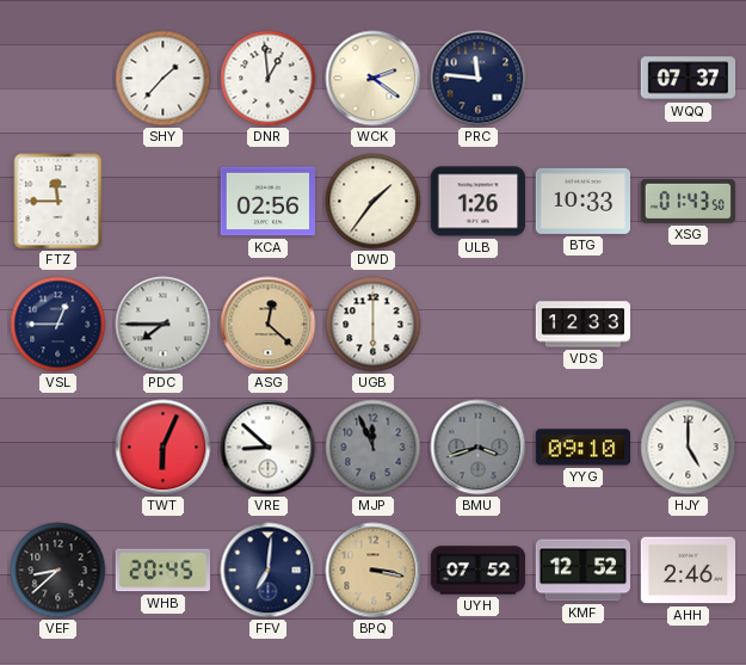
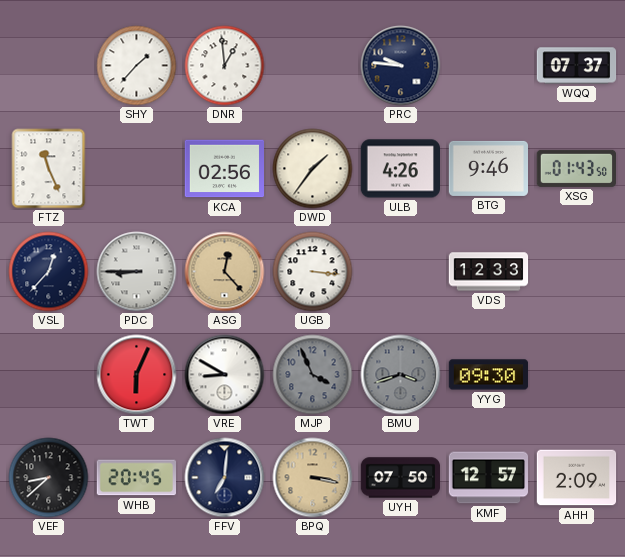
WCK: 2:21 -> none
PRC: 11:46 -> 9:46
FTZ: 11:45 -> 11:26
ULB: 1:26 -> 4:26
BTG: 10:33 -> 9:46
VSL: 12:45 -> 12:37
PDC: 7:45 -> 8:45
ASG: 12:22 -> 12:23
UGB: 6:00 -> 3:16
VRE: 8:52 -> 8:50
MJP: 11:56 -> 3:56
YYG: 09:10 -> 09:30
HJY: 5:00 -> none
UYH: 07:52 -> 07:50
KMF: 12:52 -> 12:57
AHH: 2:46 -> 2:09
